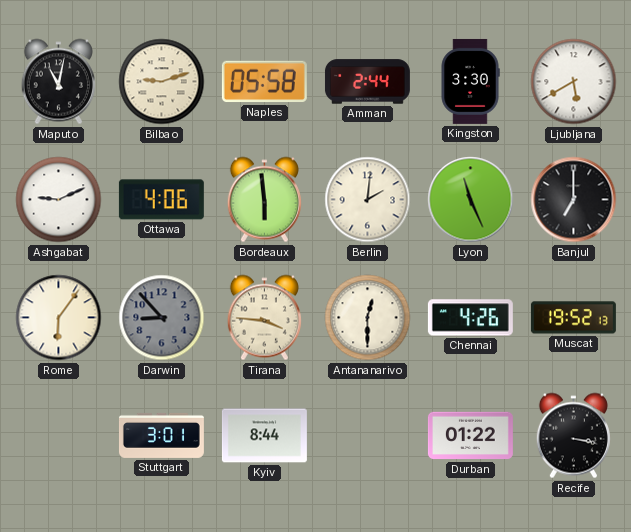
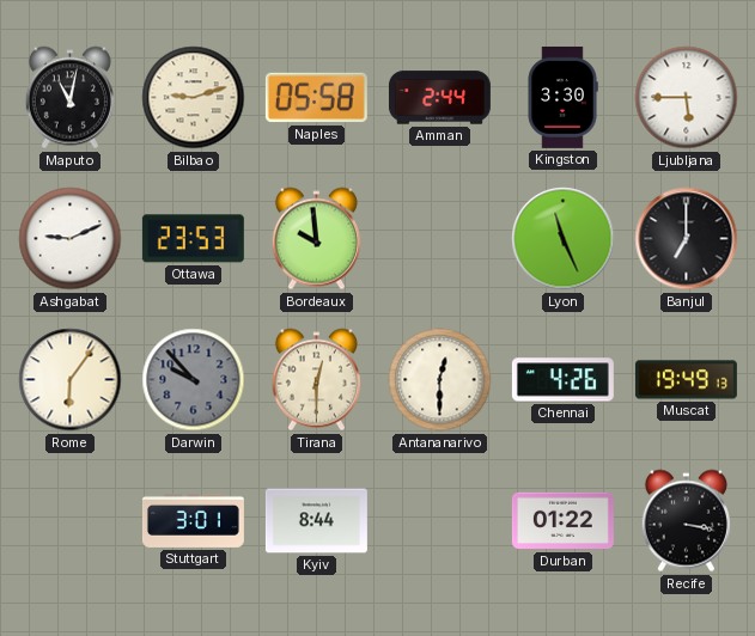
Ljubljana: 5:40 -> 5:45
Ottawa: 4:06 -> 23:53
Bordeaux: 5:59 -> 9:59
Berlin: 2:01 -> none
Darwin: 8:53 -> 9:53
Tirana: 3:46 -> 12:30
Muscat: 19:52 -> 19:49
